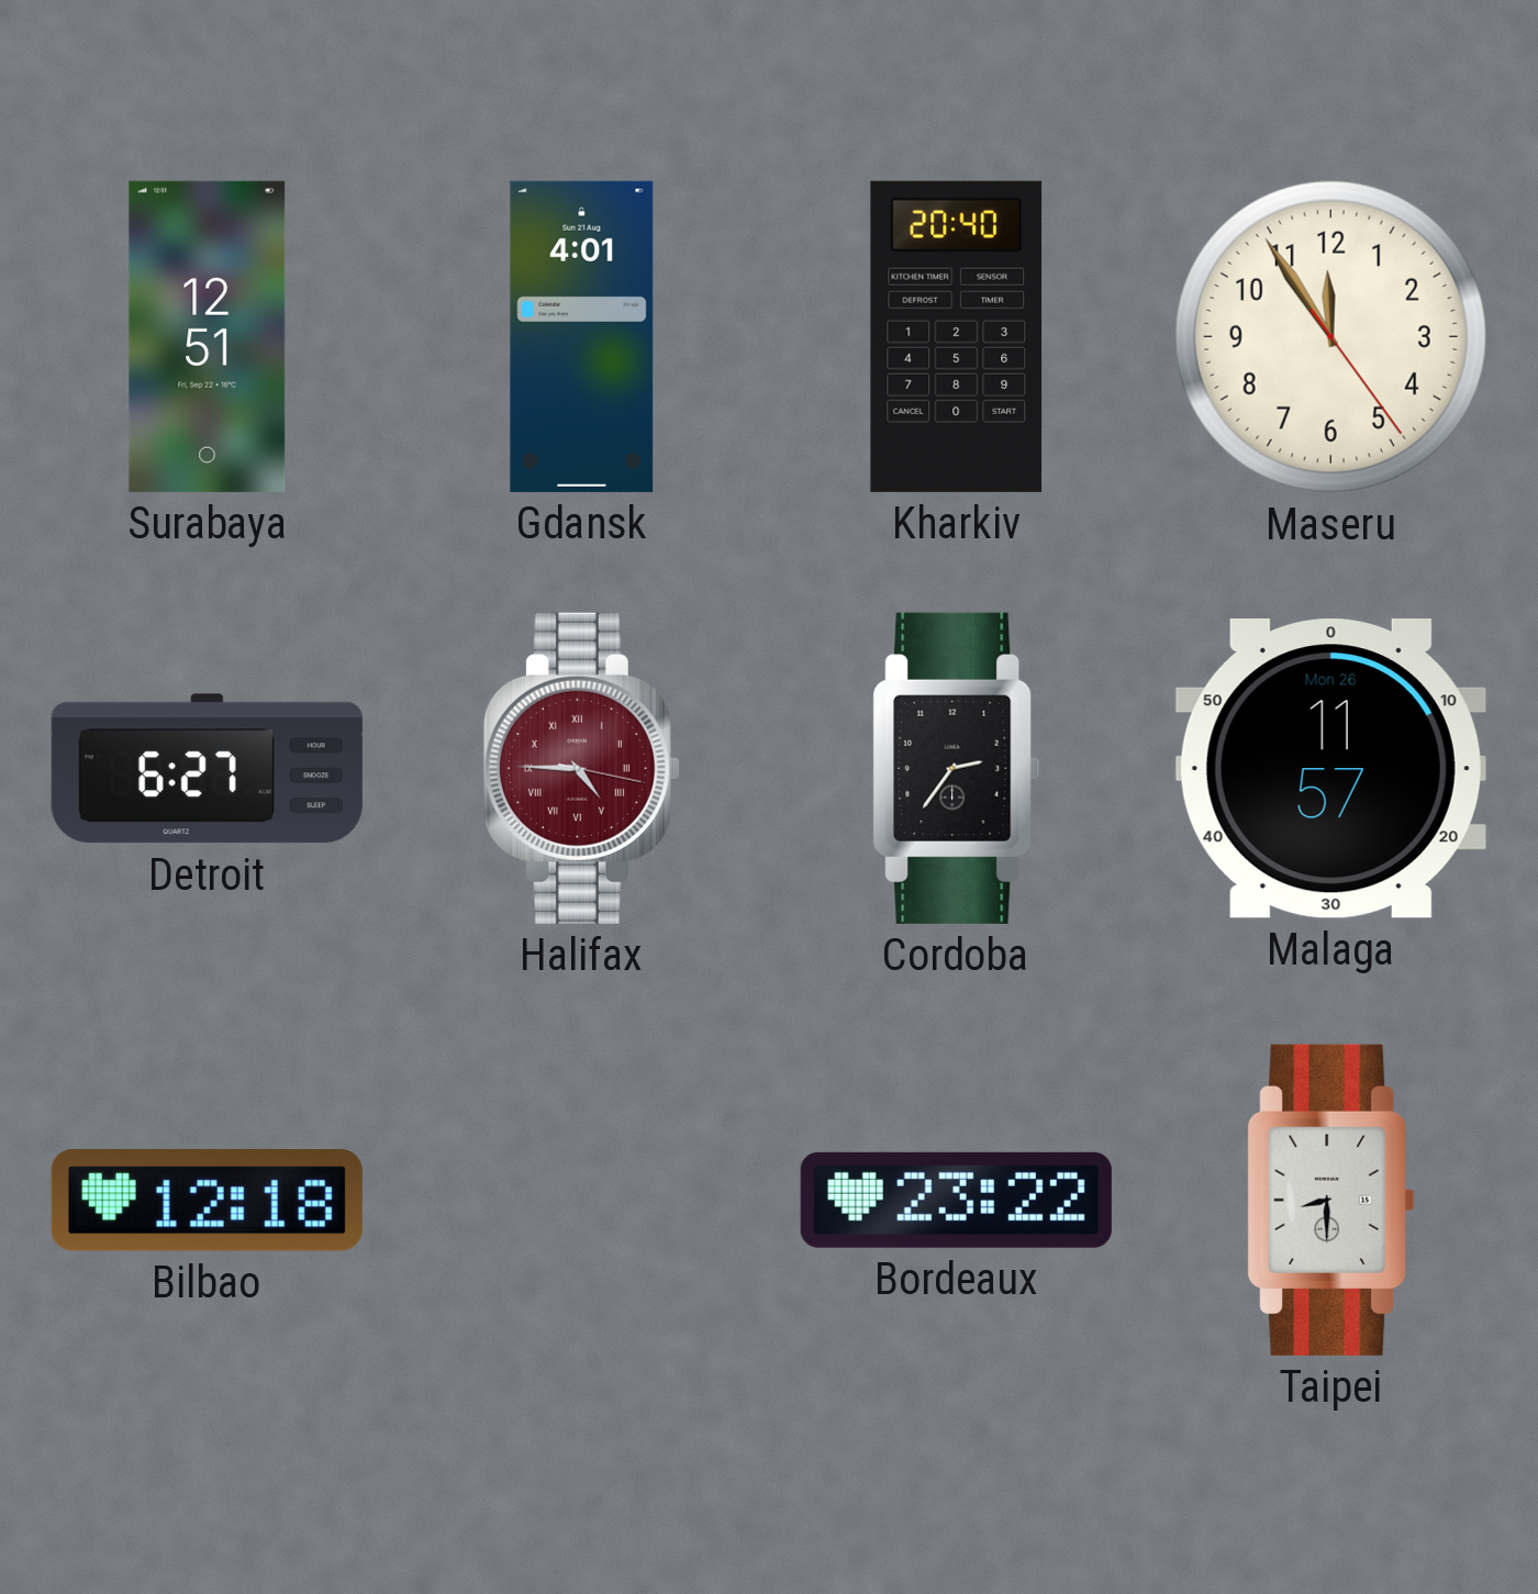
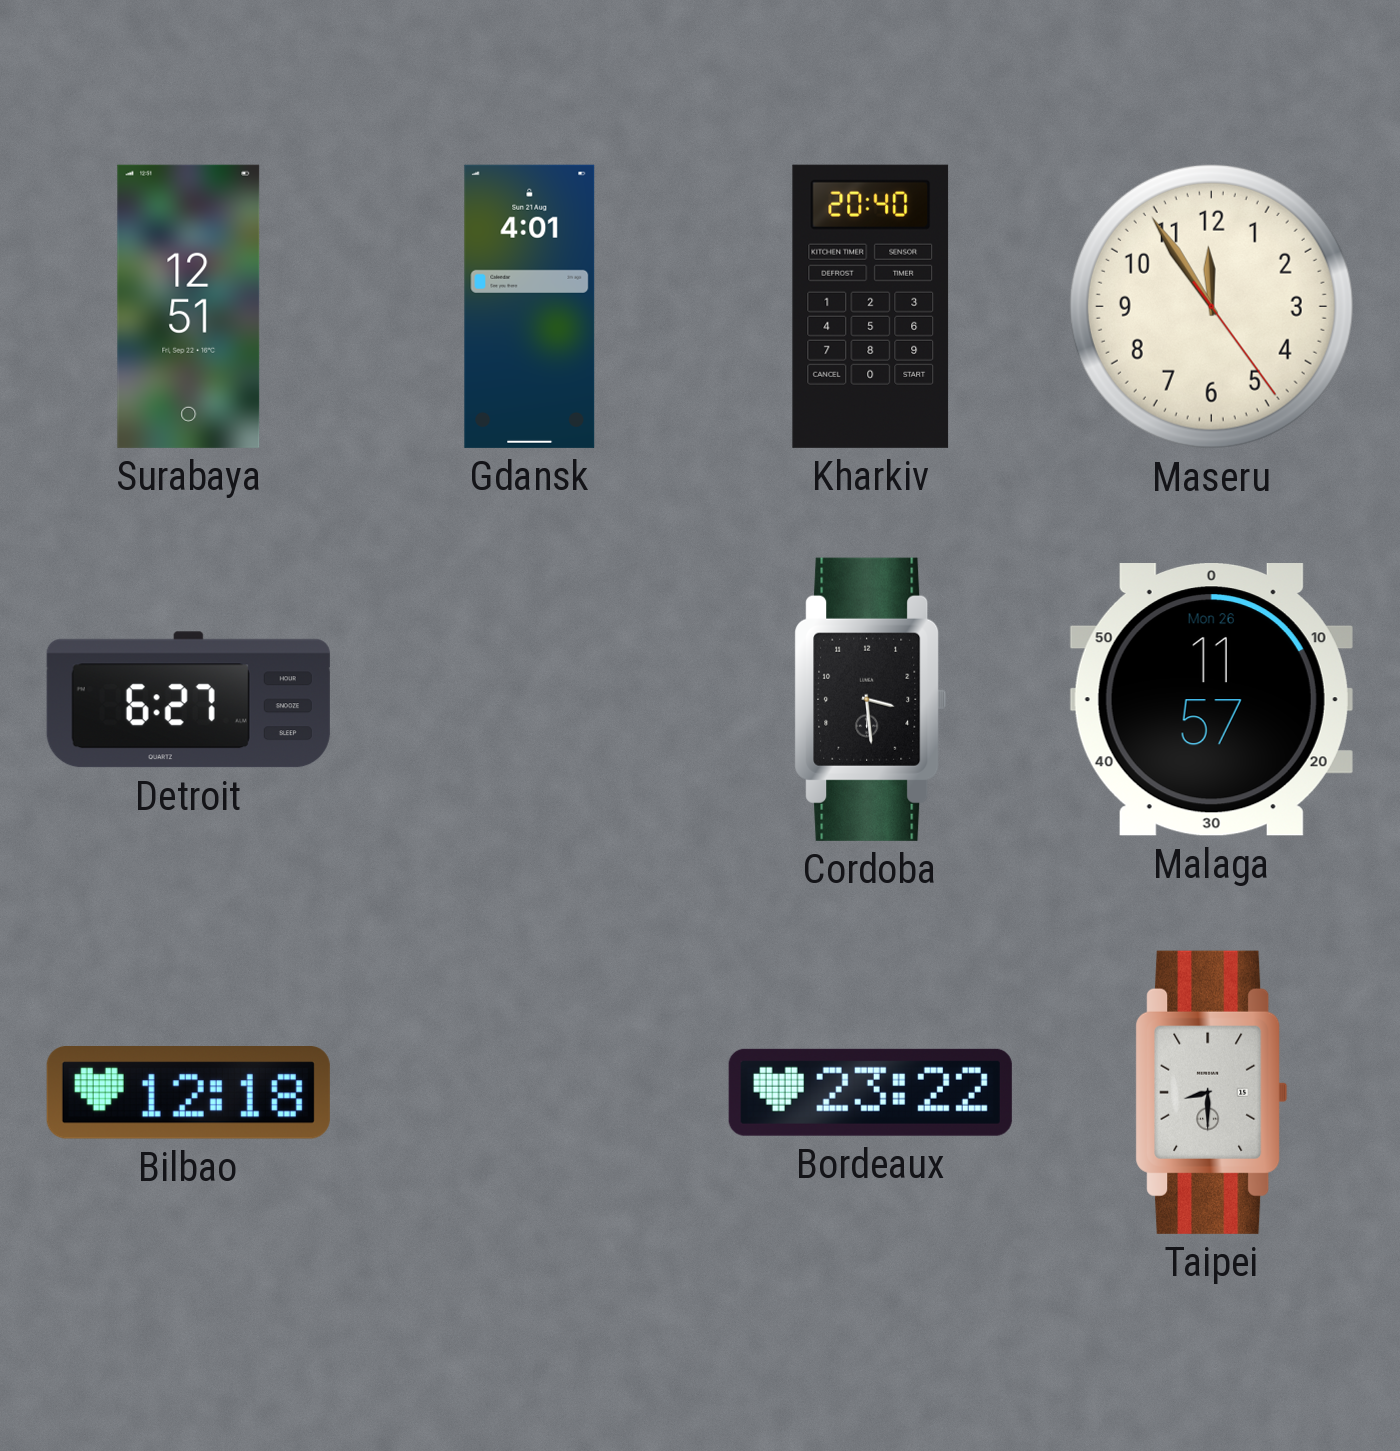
Halifax: 4:45 -> none
Cordoba: 2:36 -> 3:29
